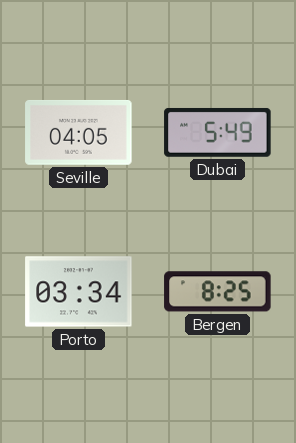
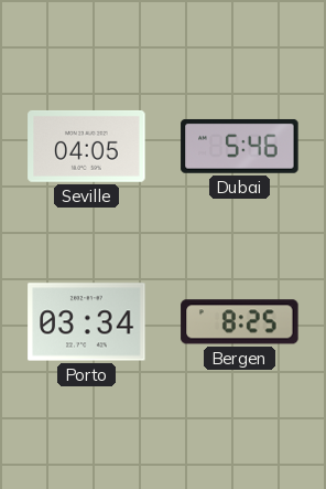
Dubai: 5:49 -> 5:46
